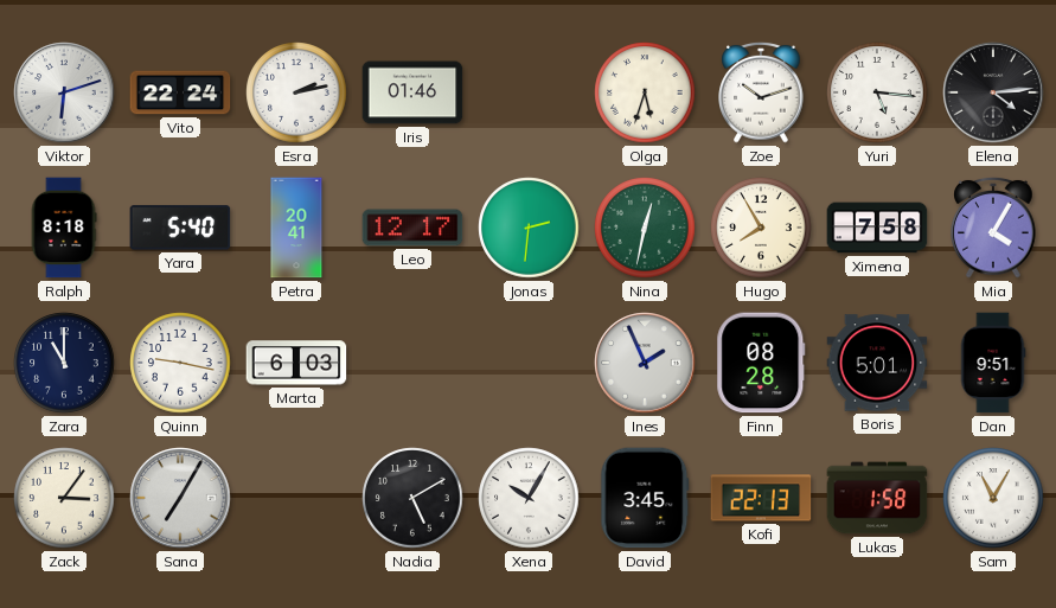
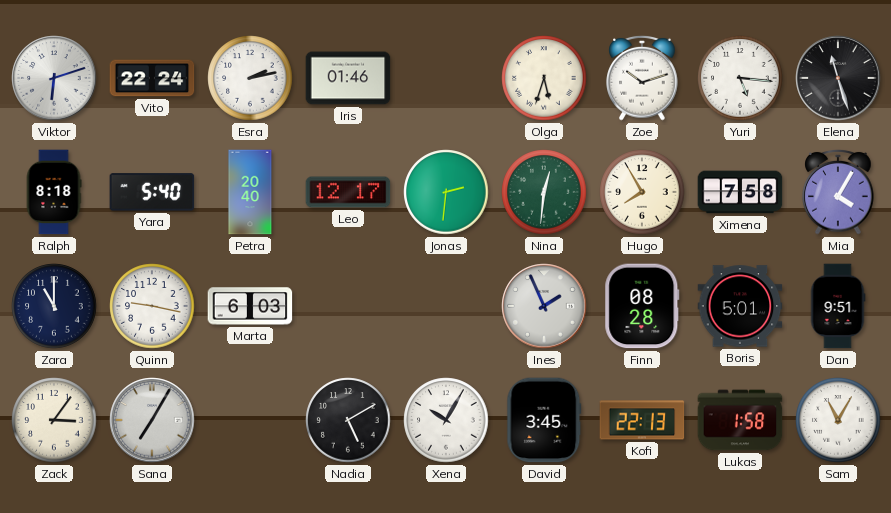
Elena: 4:14 -> 11:27
Petra: 20:41 -> 20:40
Nina: 12:32 -> 12:31
